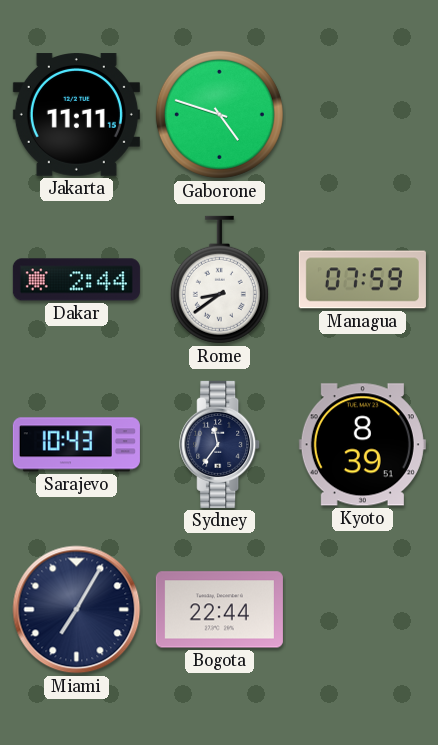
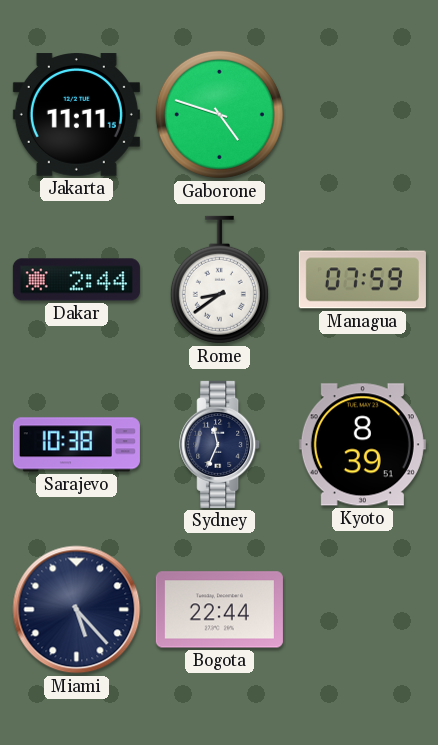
Sarajevo: 10:43 -> 10:38
Sydney: 11:36 -> 11:34
Miami: 7:05 -> 5:23
